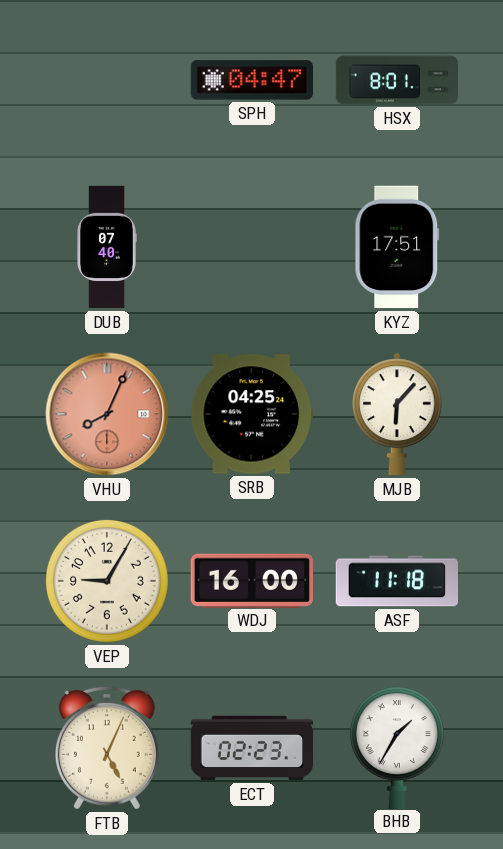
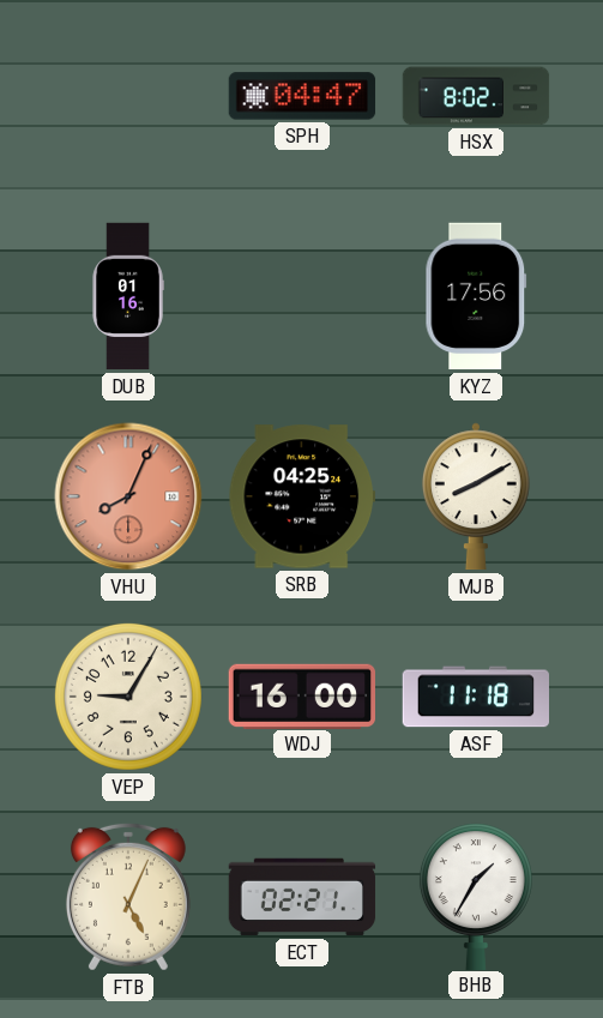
HSX: 8:01 -> 8:02
DUB: 07:40 -> 01:16
KYZ: 17:51 -> 17:56
MJB: 6:07 -> 8:10
ECT: 02:23 -> 02:21
